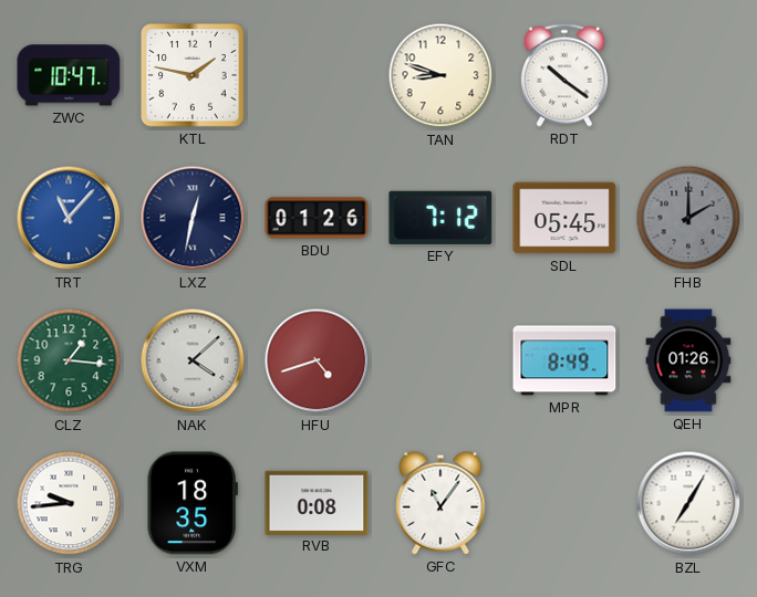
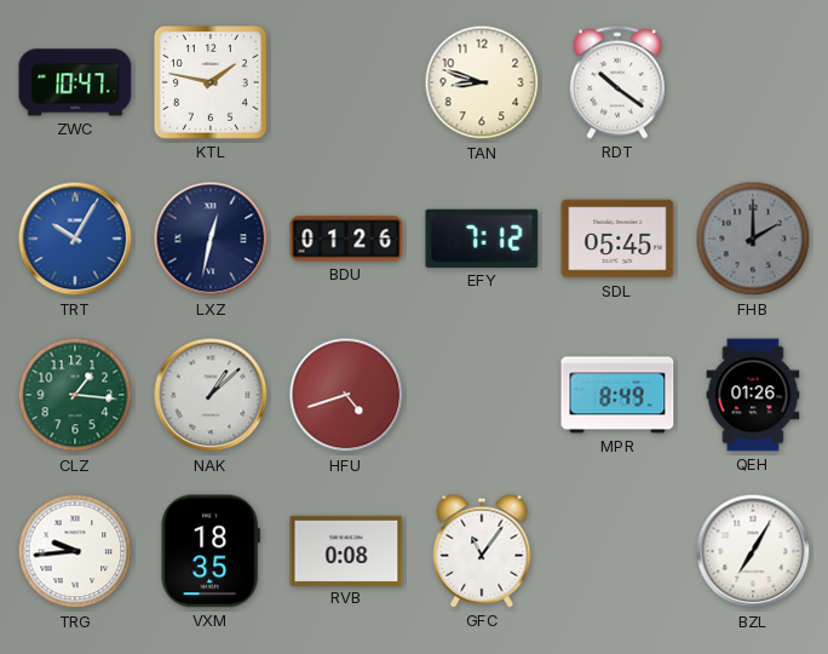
TRT: 11:07 -> 10:05
NAK: 4:08 -> 1:08
